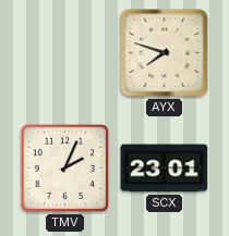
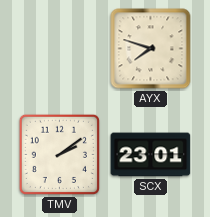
TMV: 2:04 -> 2:09
